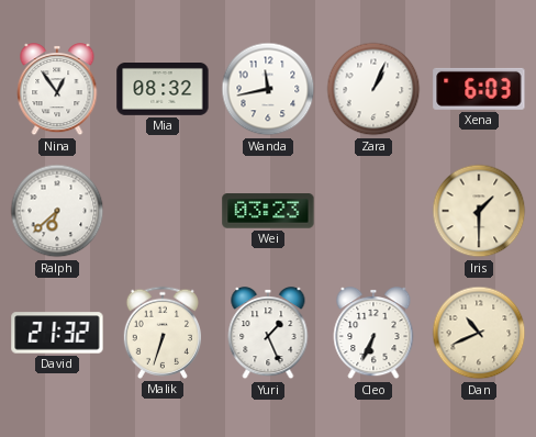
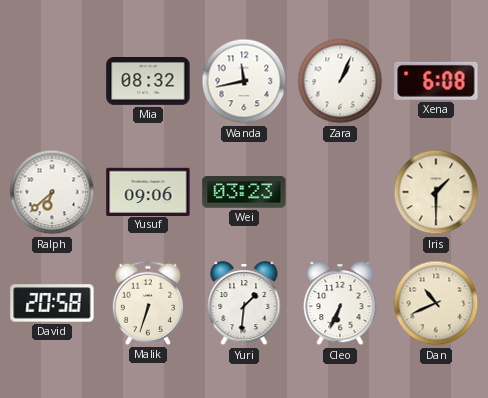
Nina: 12:54 -> none
Xena: 6:03 -> 6:08
Yusuf: none -> 09:06
David: 21:32 -> 20:58
Yuri: 1:26 -> 1:31
